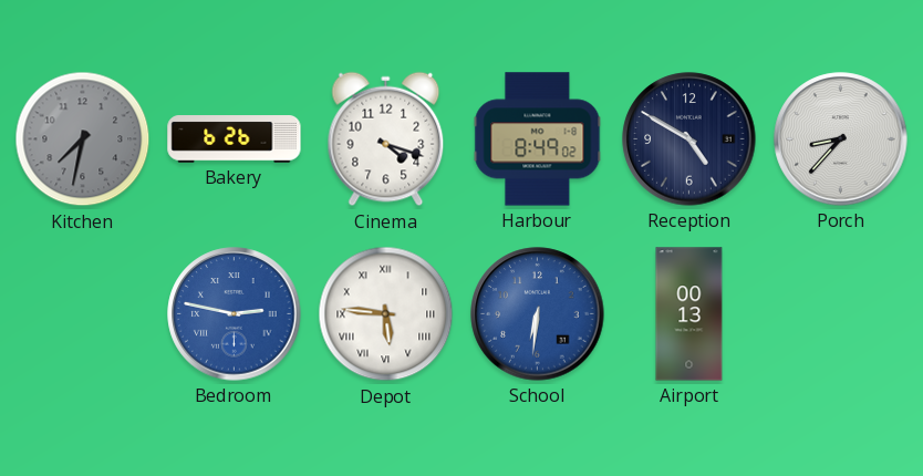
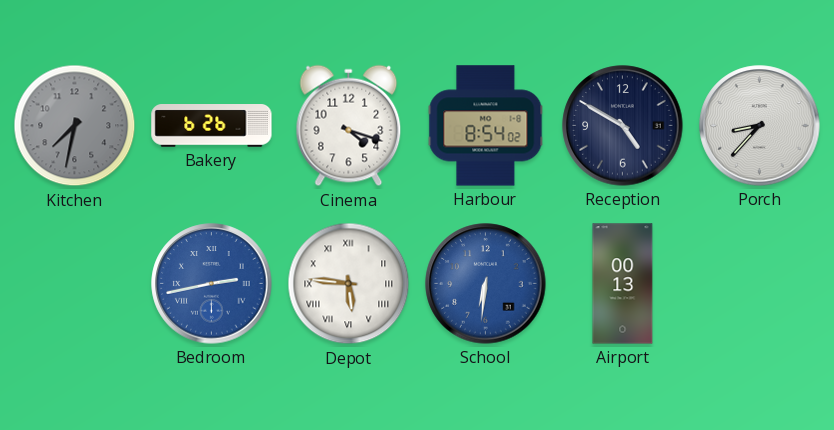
Harbour: 8:49 -> 8:54
Bedroom: 2:47 -> 2:43
